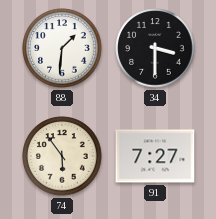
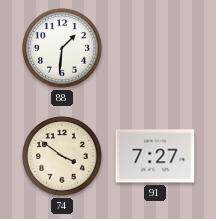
34: 3:30 -> none
74: 5:54 -> 3:51
